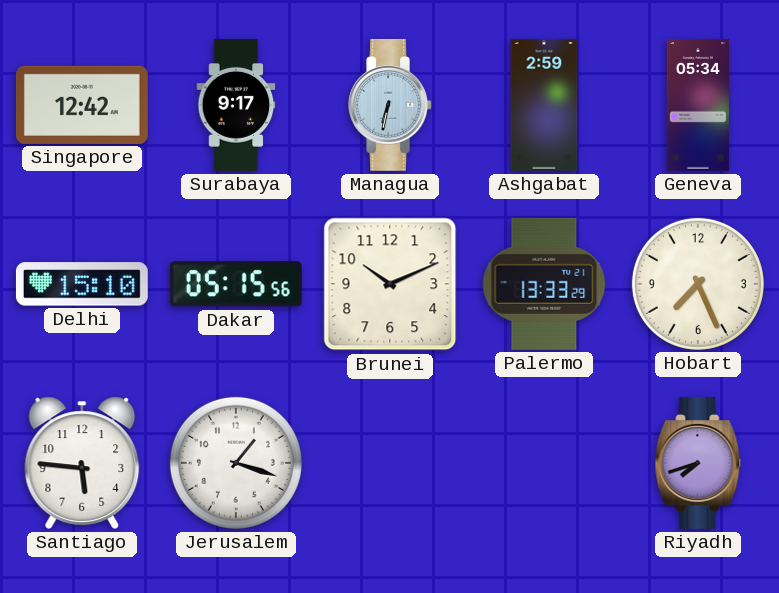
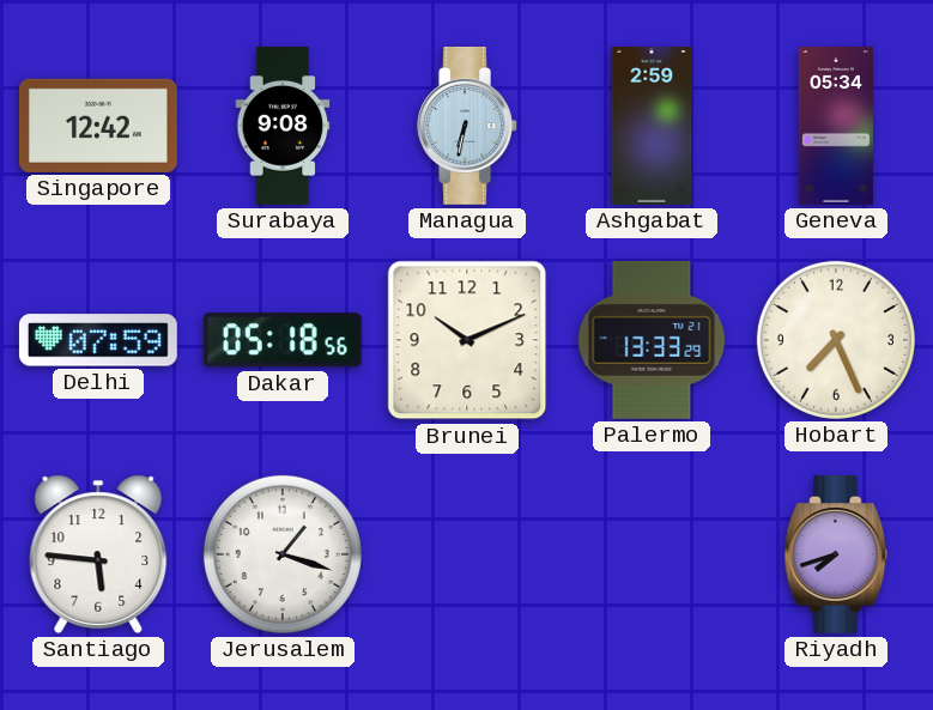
Surabaya: 9:17 -> 9:08
Delhi: 15:10 -> 07:59
Dakar: 05:15 -> 05:18
